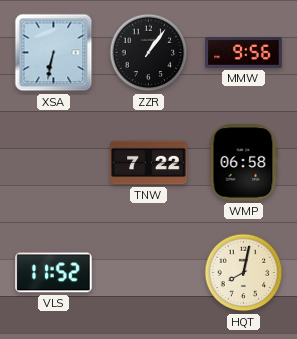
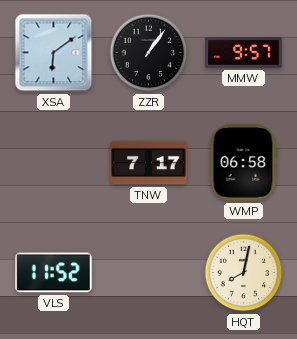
XSA: 6:32 -> 6:09
MMW: 9:56 -> 9:57
TNW: 7:22 -> 7:17
